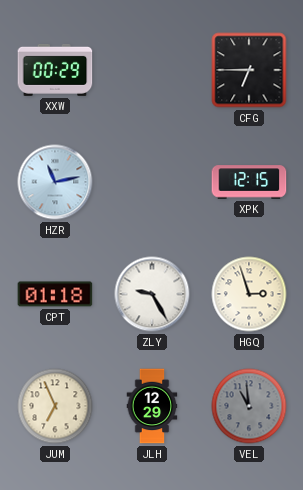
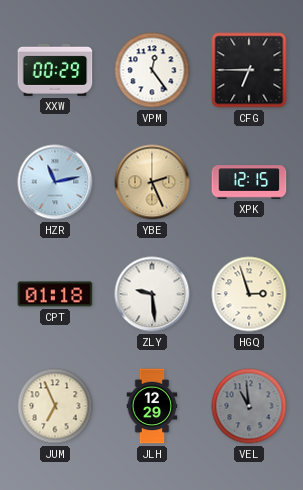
VPM: none -> 12:24
YBE: none -> 2:26
ZLY: 9:25 -> 9:29
